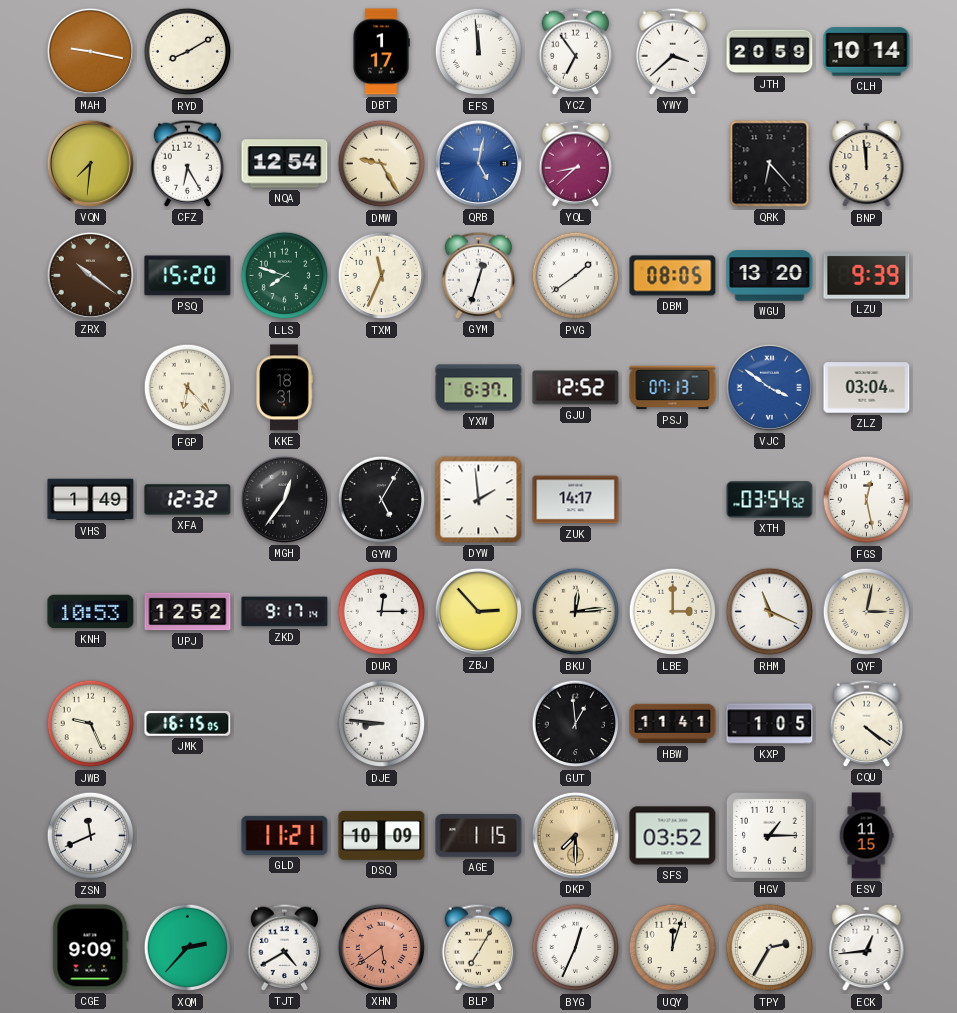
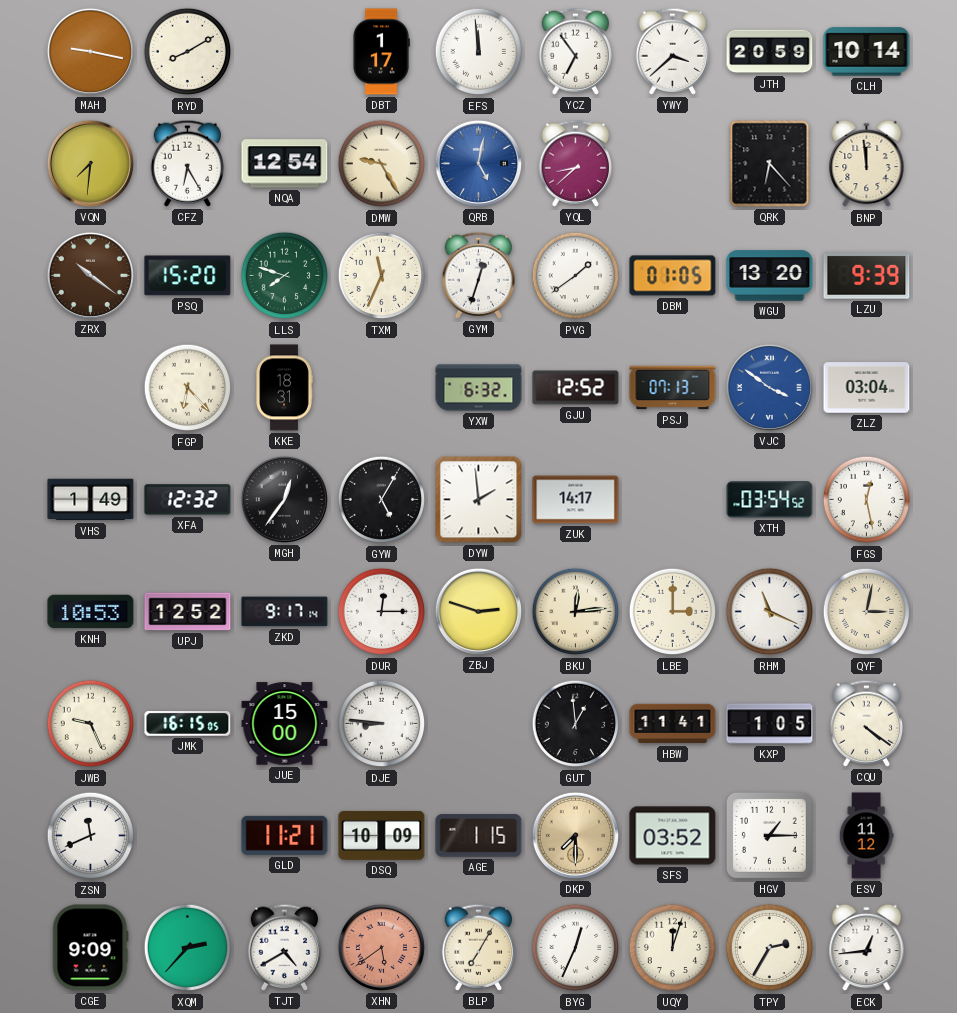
DBM: 08:05 -> 01:05
YXW: 6:37 -> 6:32
ZBJ: 2:53 -> 2:48
JUE: none -> 15:00
ESV: 11:15 -> 11:12
